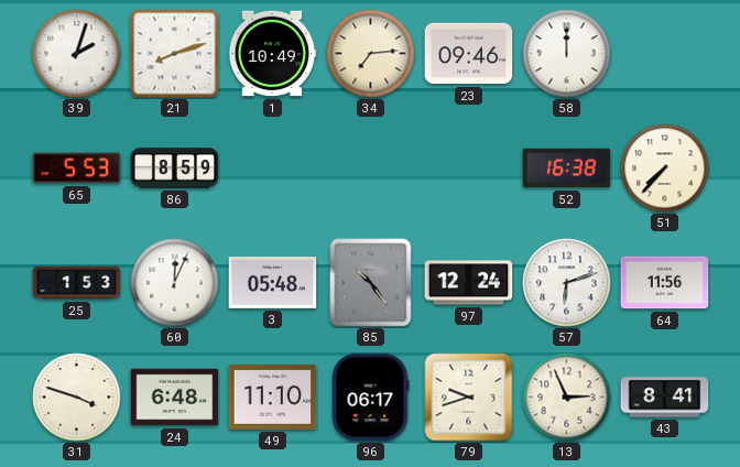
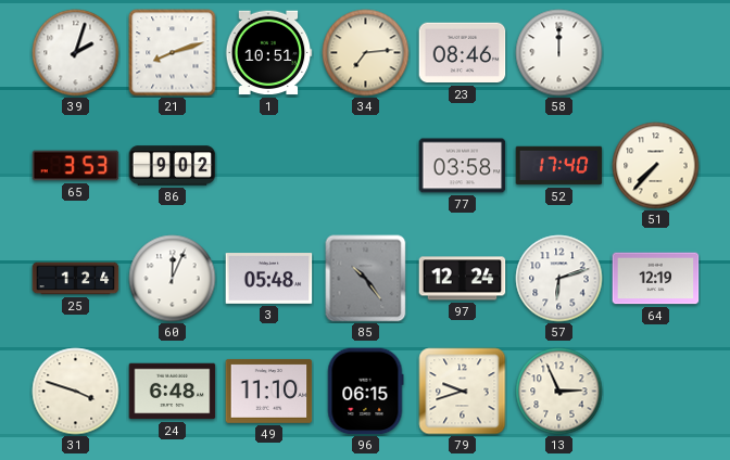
1: 10:49 -> 10:51
23: 09:46 -> 08:46
65: 5:53 -> 3:53
86: 8:59 -> 9:02
77: none -> 03:58
52: 16:38 -> 17:40
25: 1:53 -> 1:24
64: 11:56 -> 12:19
96: 06:17 -> 06:15
43: 8:41 -> none
